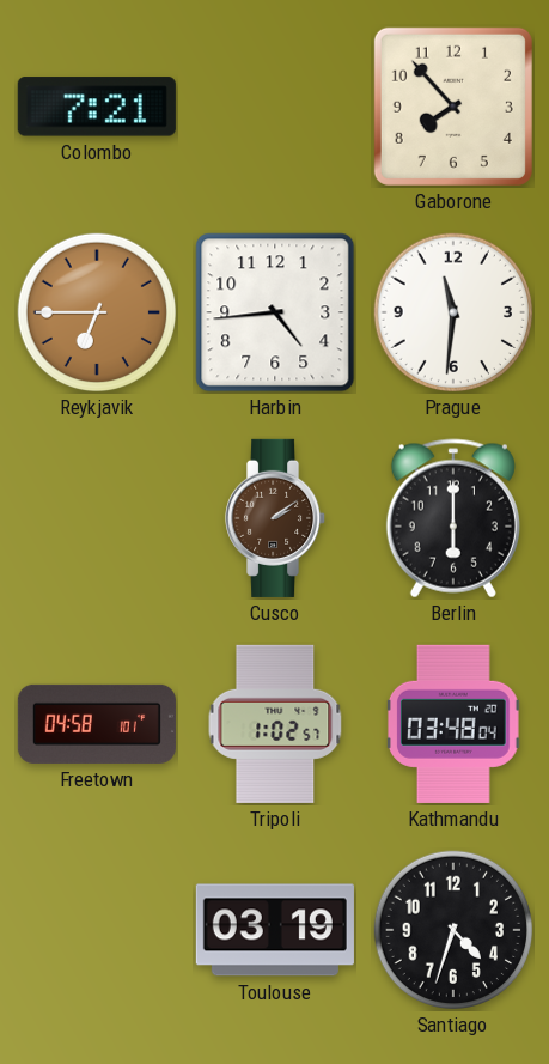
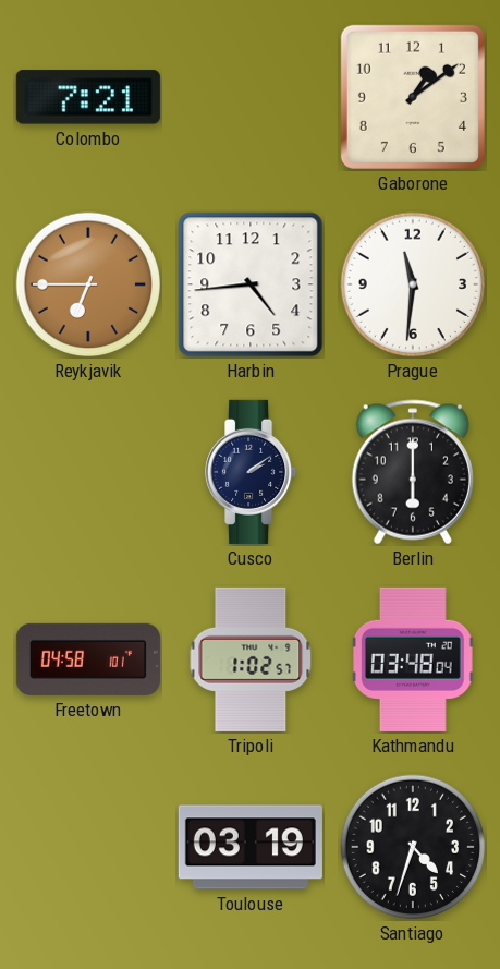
Gaborone: 7:53 -> 1:09
Cusco dial: brown -> navy
